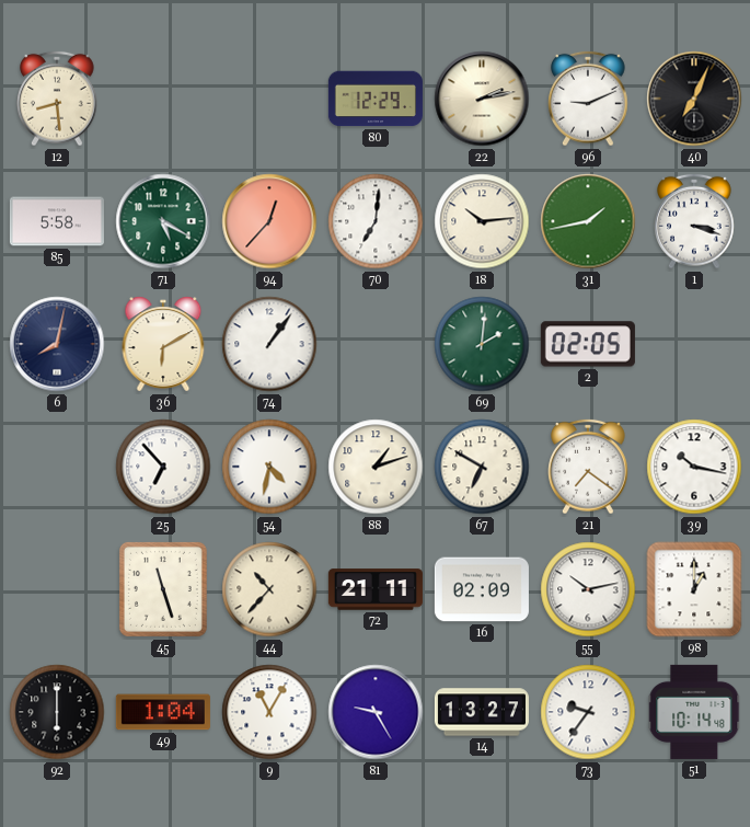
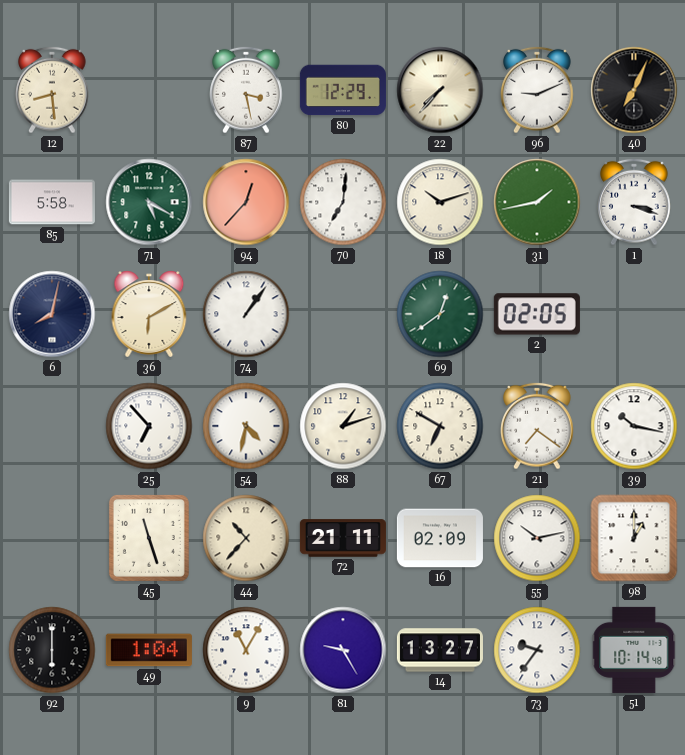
87: none -> 3:28
22: 2:13 -> 7:37
18: 10:14 -> 10:12
69: 2:01 -> 12:39
